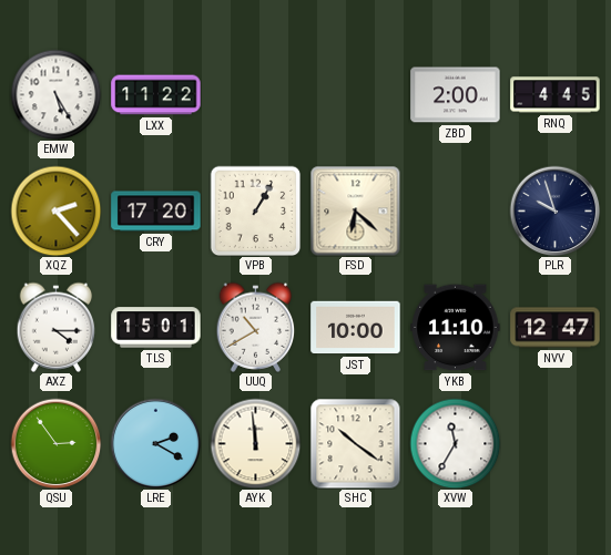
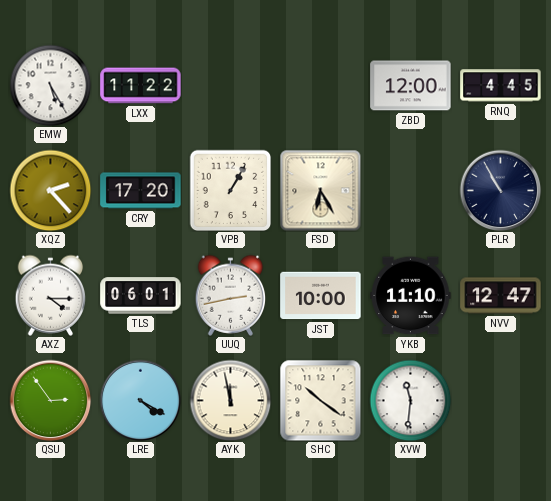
ZBD: 2:00 -> 12:00
FSD: 6:22 -> 6:25
PLR: 9:57 -> 10:55
TLS: 15:01 -> 06:01
UUQ: 10:40 -> 2:43
LRE: 2:20 -> 4:20
AYK: 11:59 -> 11:58
XVW: 11:35 -> 11:31
